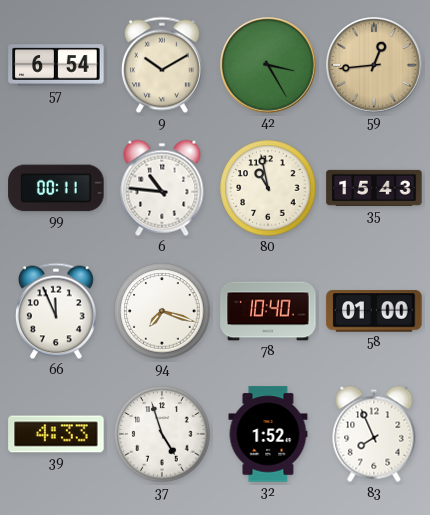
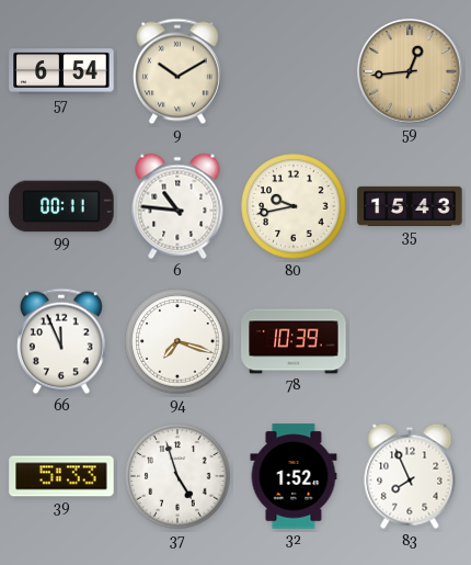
42: 3:25 -> none
80: 10:58 -> 9:43
78: 10:40 -> 10:39
58: 01:00 -> none
39: 4:33 -> 5:33
